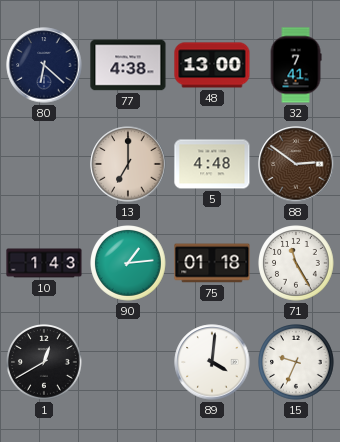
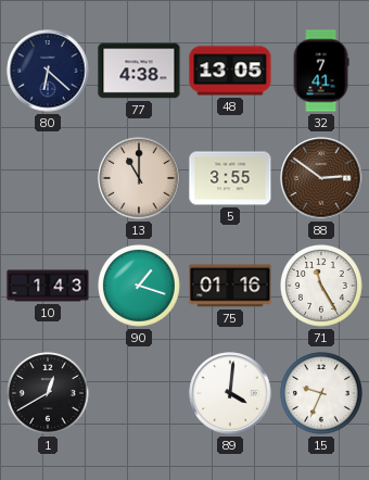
48: 13:00 -> 13:05
13: 7:00 -> 11:00
5: 4:48 -> 3:55
90: 1:14 -> 1:18
75: 01:18 -> 01:16
